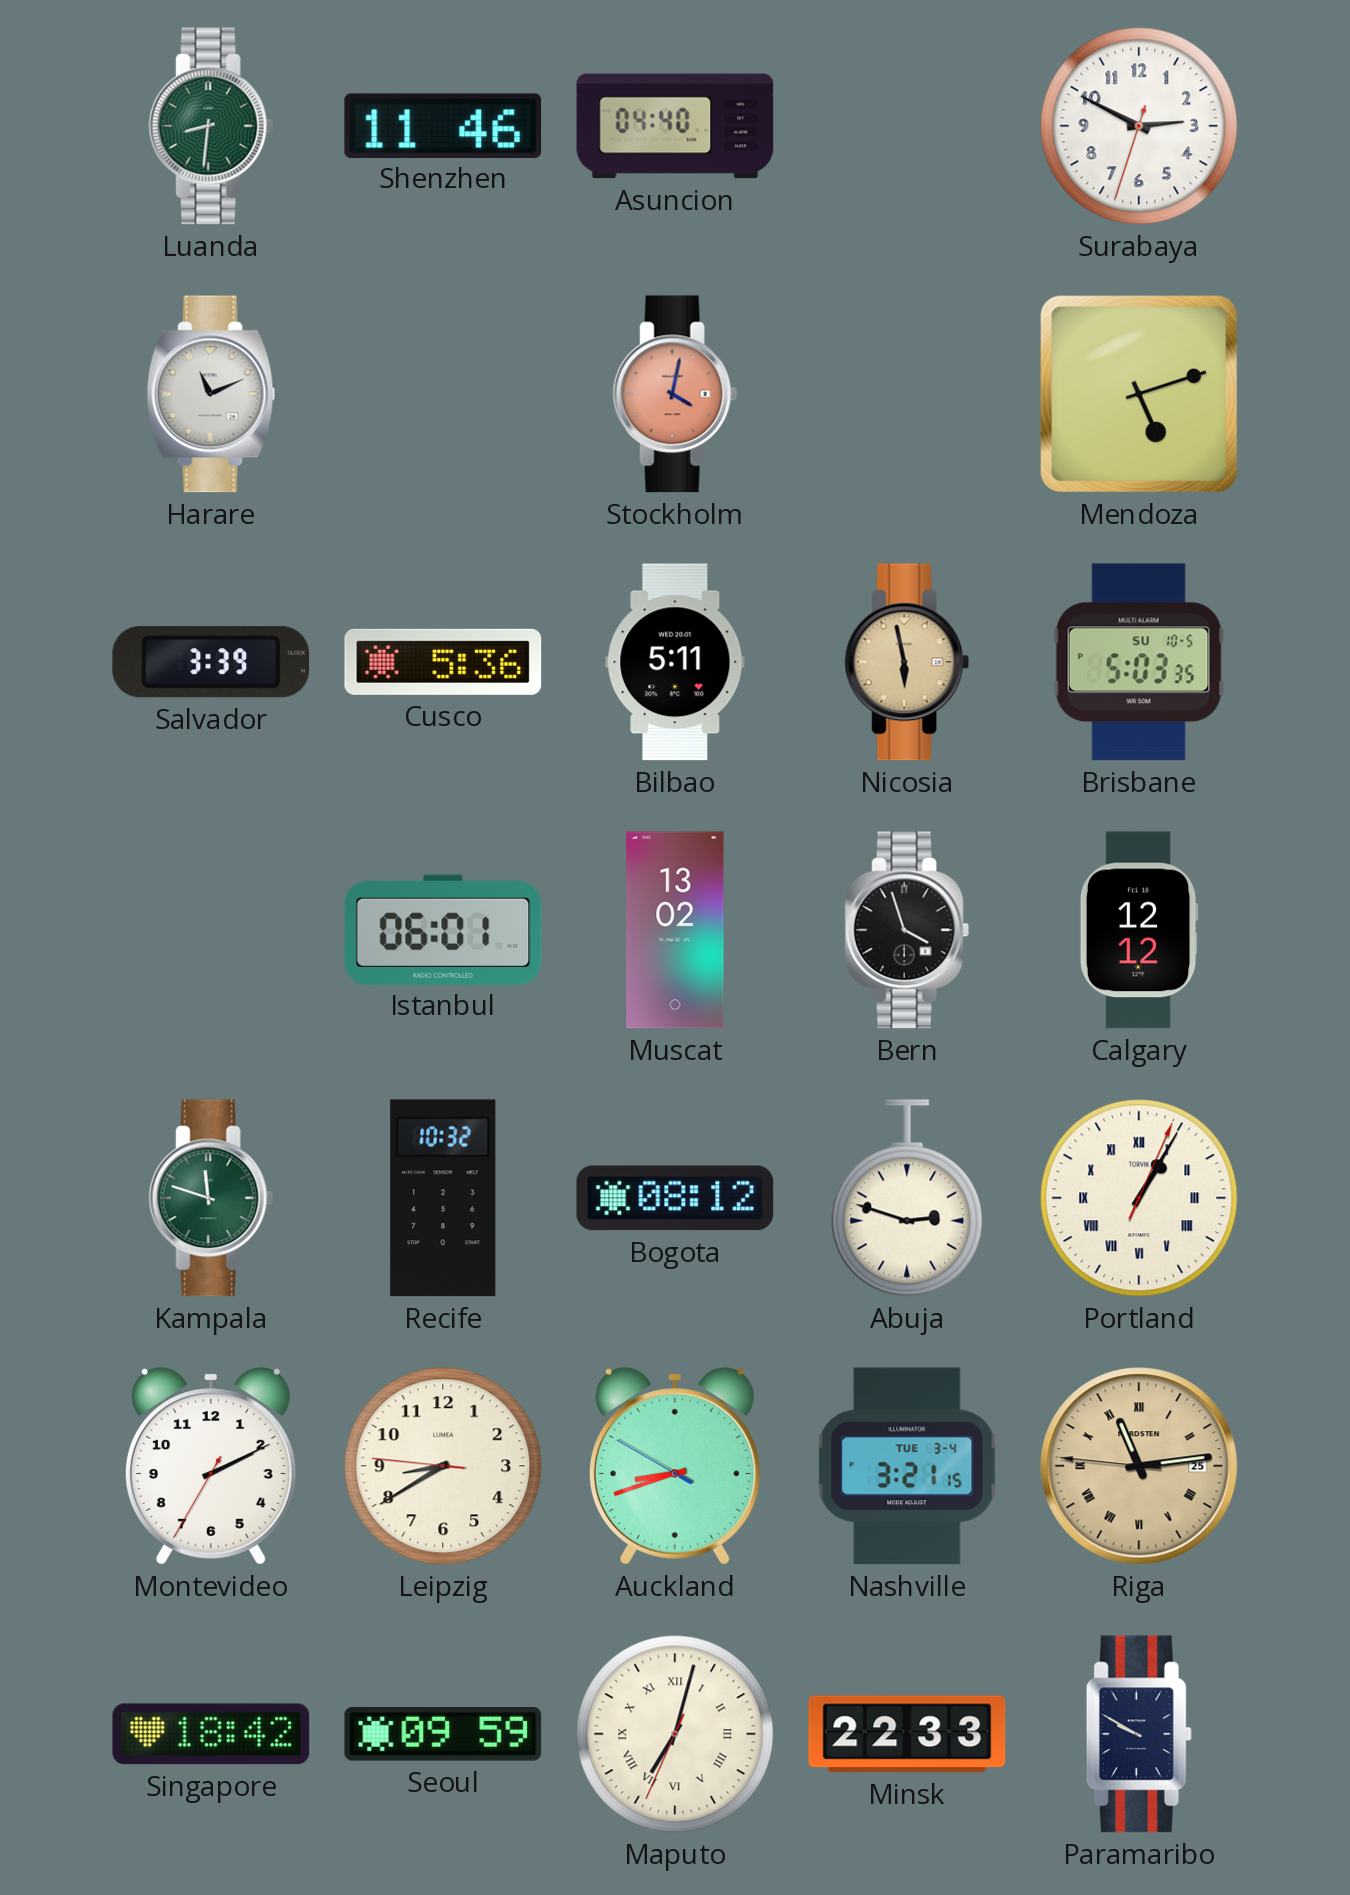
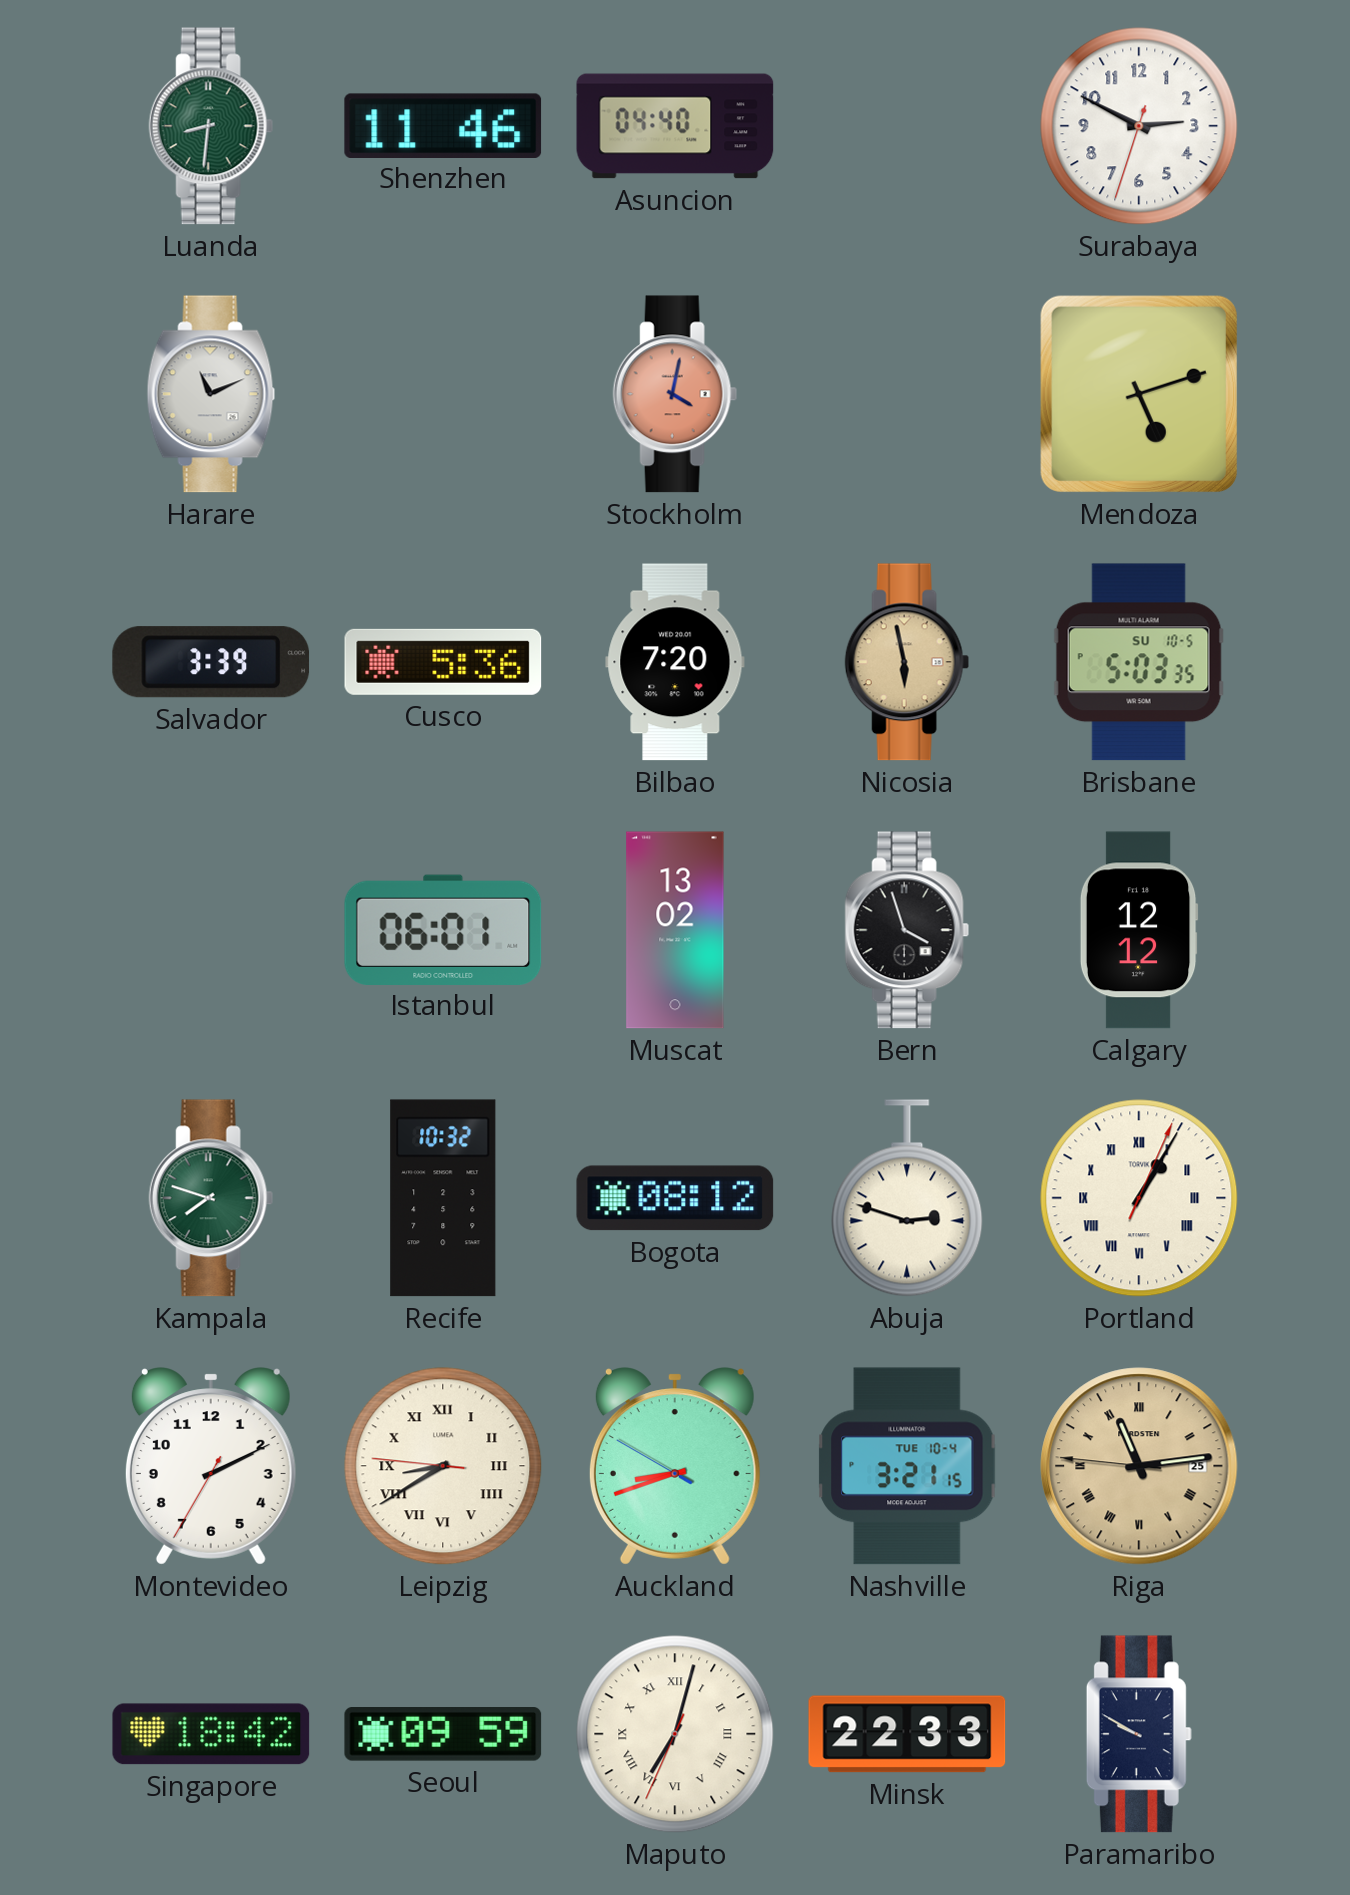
Bilbao: 5:11 -> 7:20
Kampala: 11:48 -> 7:48
Leipzig numerals: Arabic -> Roman
Nashville date: TUE 3-4 -> TUE 10-4
